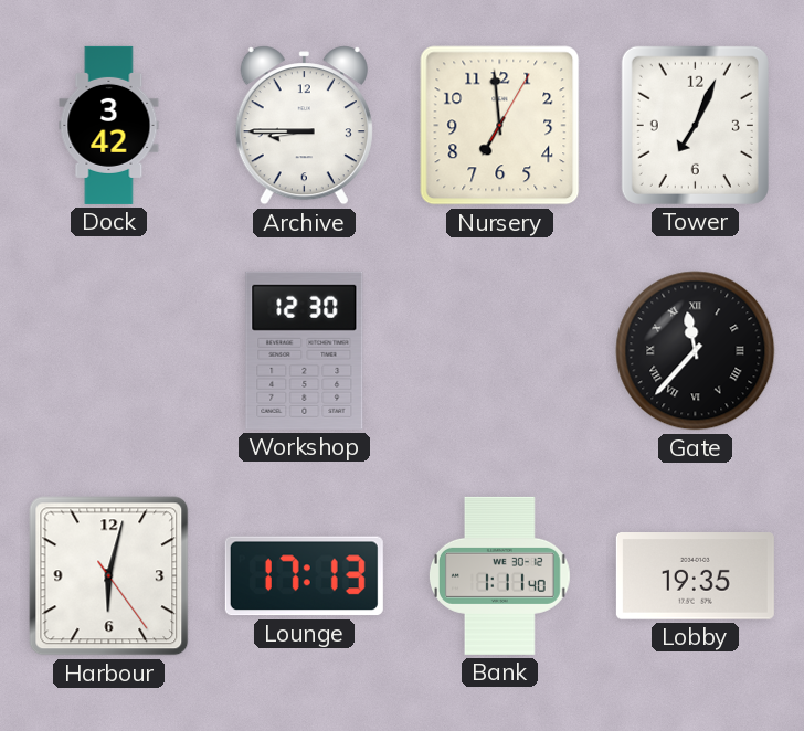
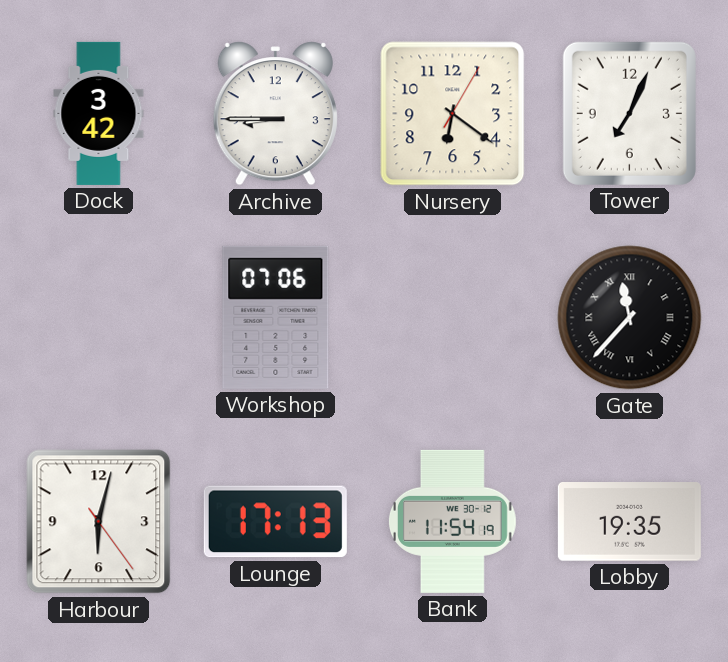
Nursery: 6:59 -> 6:21
Workshop: 12:30 -> 07:06
Bank: 1:11 -> 11:54
